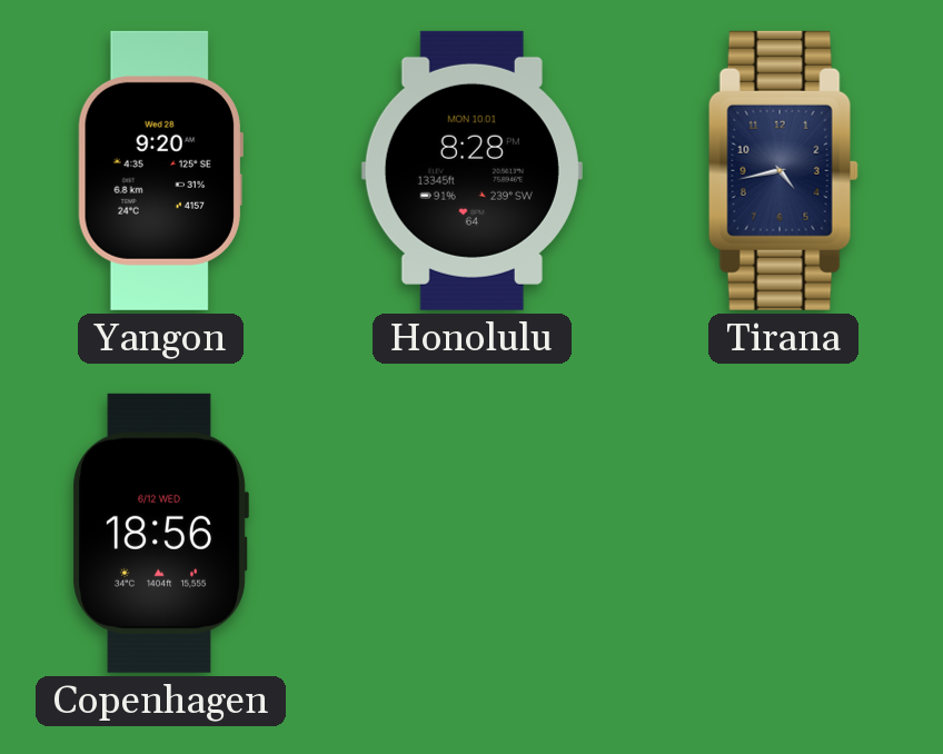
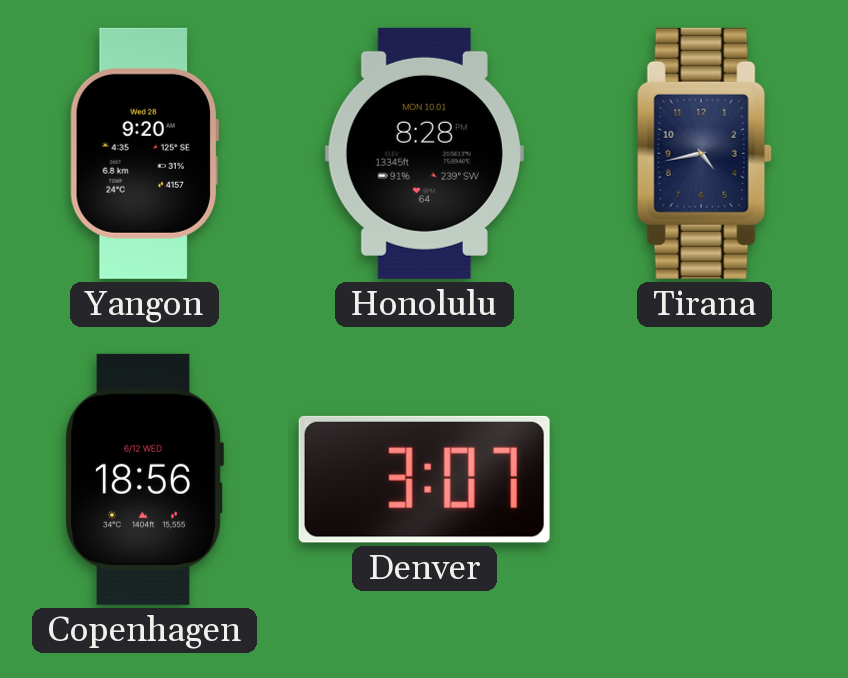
Denver: none -> 3:07
